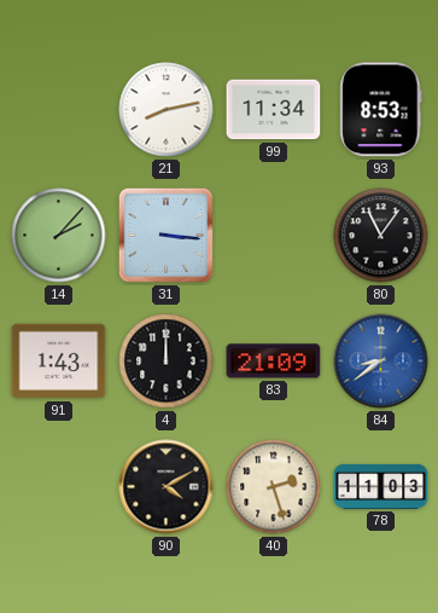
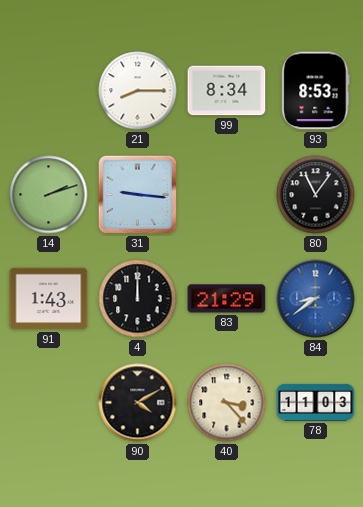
21: 8:13 -> 8:15
99: 11:34 -> 8:34
14: 2:07 -> 2:12
31: 3:16 -> 9:16
83: 21:09 -> 21:29
40: 2:27 -> 3:23
